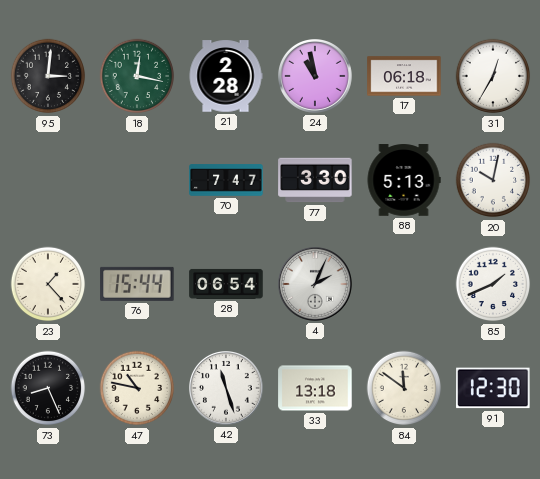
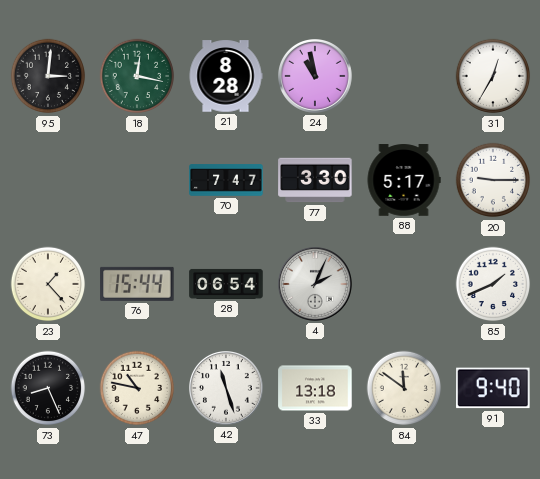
21: 2:28 -> 8:28
17: 06:18 -> none
88: 5:13 -> 5:17
20: 10:02 -> 9:15
91: 12:30 -> 9:40
